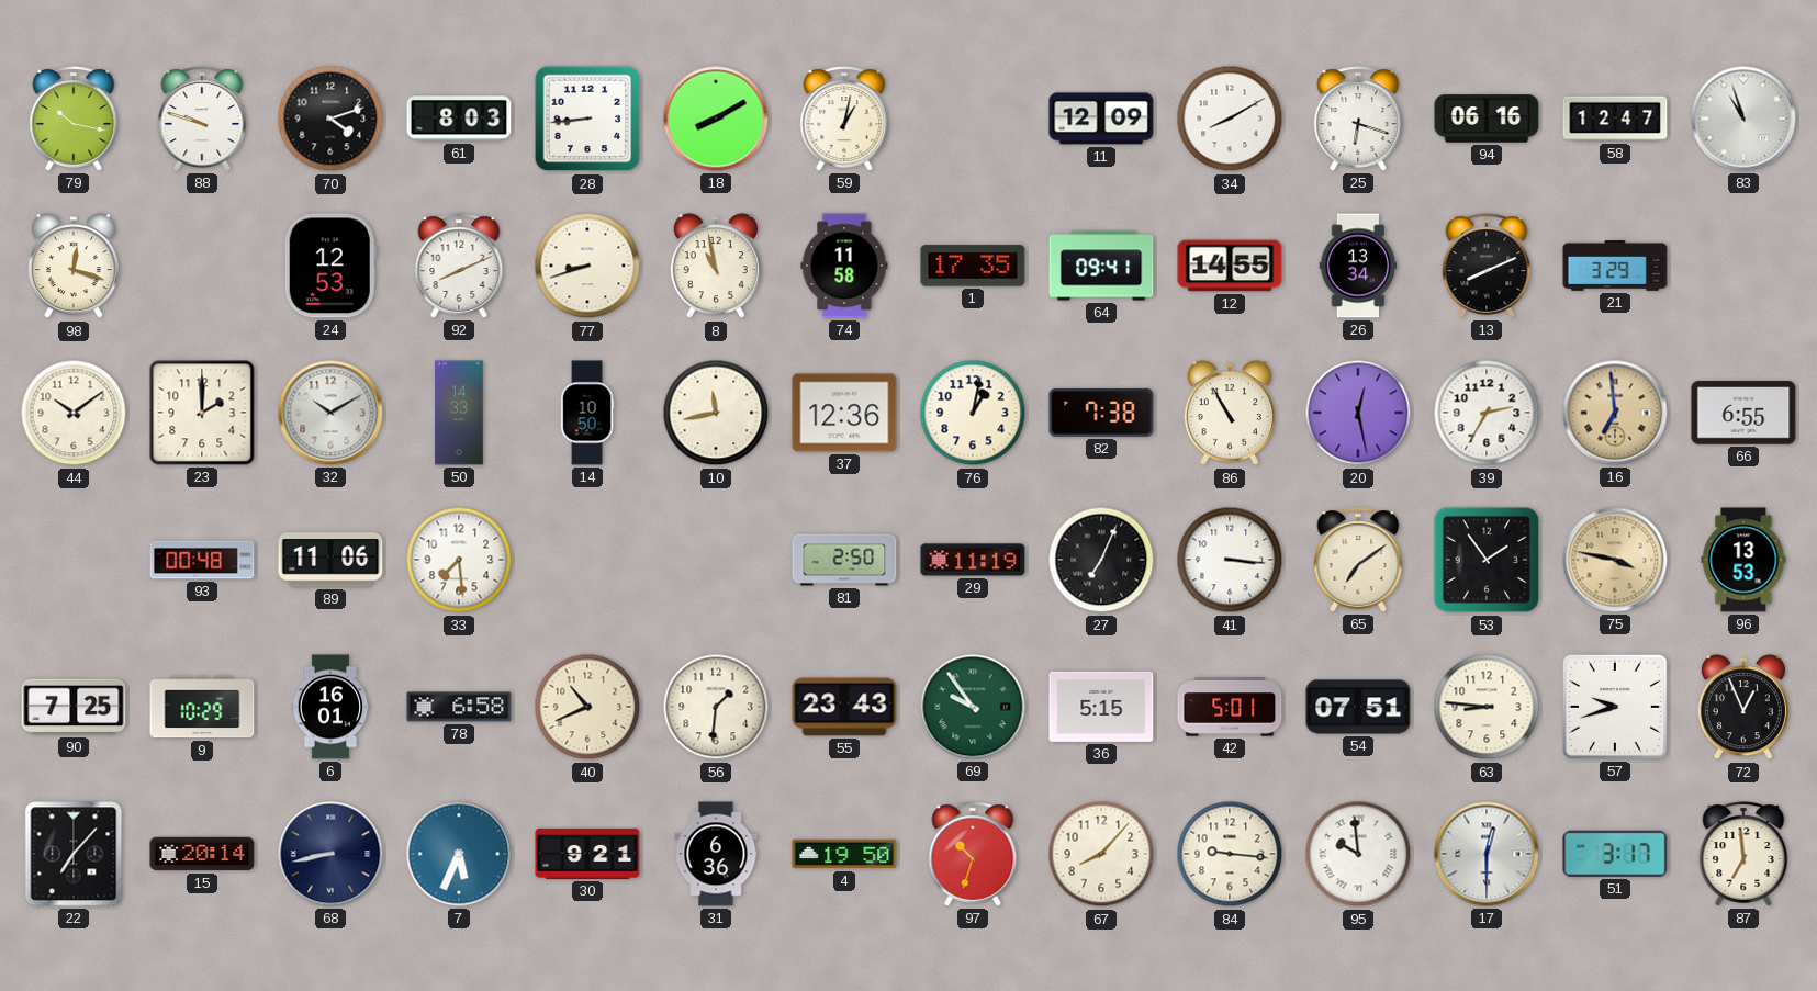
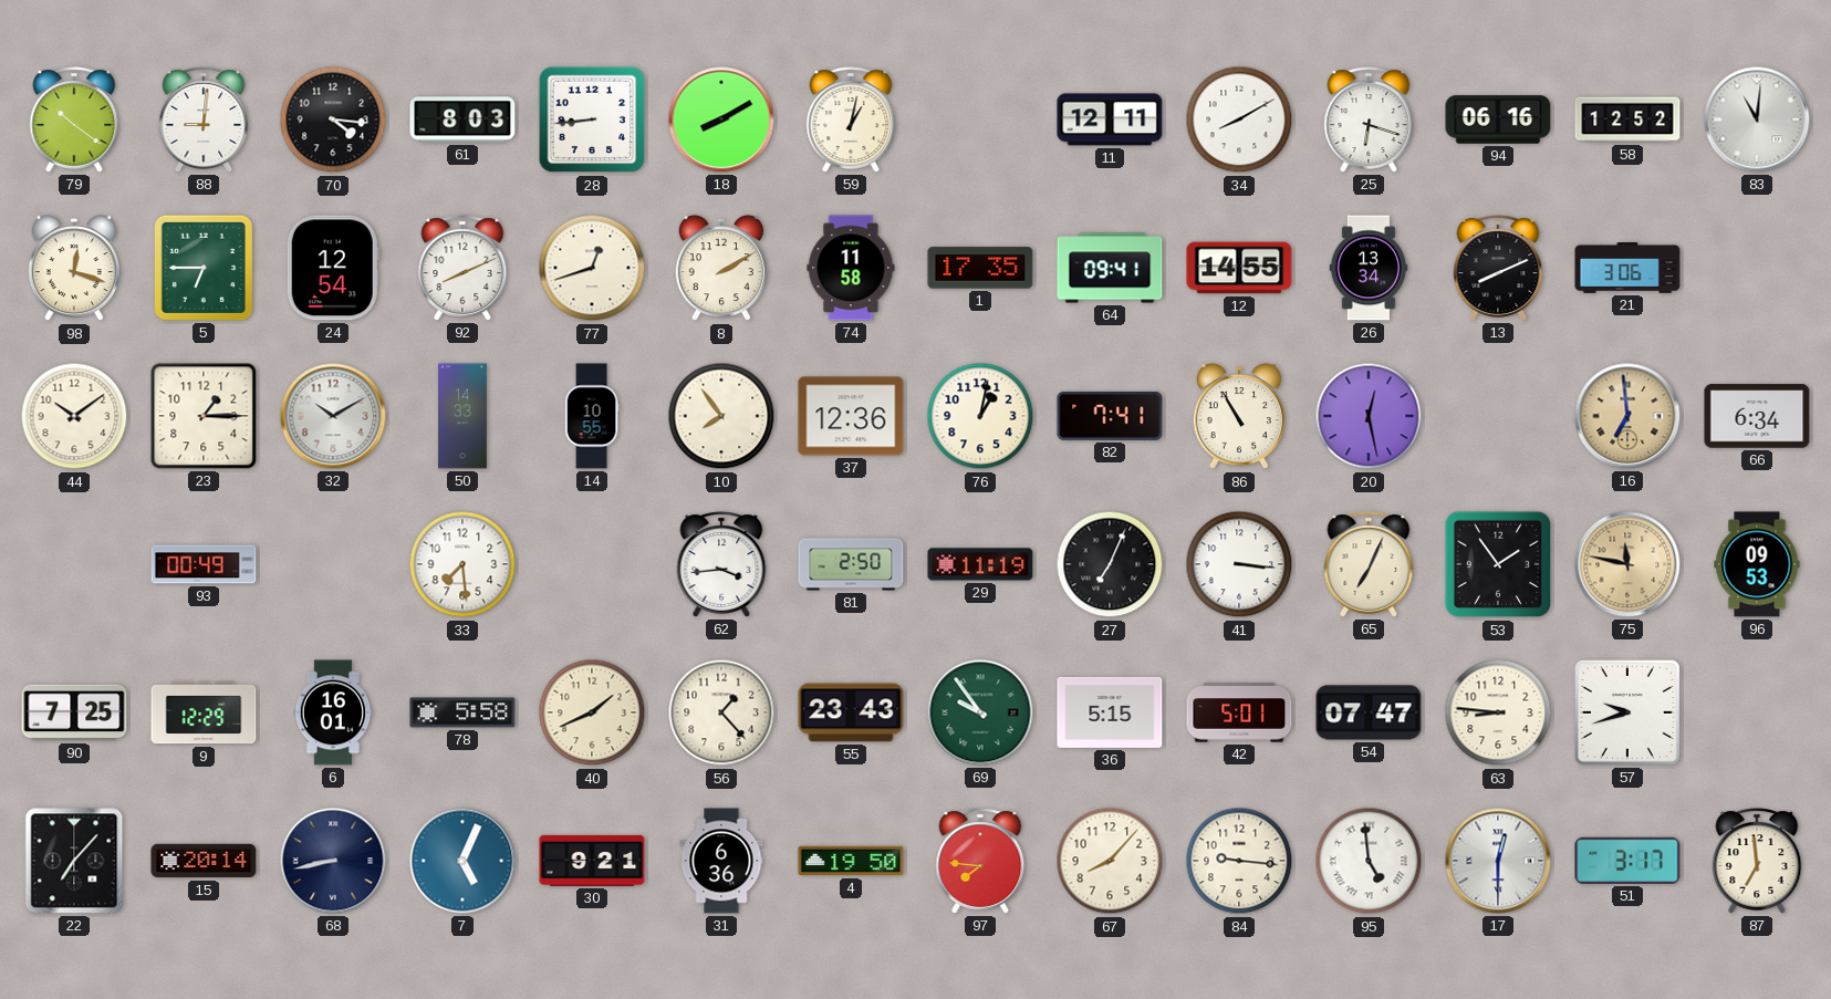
79: 10:17 -> 10:21
88: 9:48 -> 9:01
70: 4:12 -> 4:16
11: 12:09 -> 12:11
58: 12:47 -> 12:52
83: 10:57 -> 11:01
5: none -> 6:45
24: 12:53 -> 12:54
77: 8:42 -> 12:42
8: 10:58 -> 2:10
21: 3:29 -> 3:06
23: 2:00 -> 1:15
14: 10:50 -> 10:55
10: 11:43 -> 7:54
82: 7:38 -> 7:41
39: 2:35 -> none
66: 6:55 -> 6:34
93: 00:48 -> 00:49
89: 11:06 -> none
62: none -> 3:44
65: 7:09 -> 7:04
75: 3:47 -> 11:47
96: 13:53 -> 09:53
9: 10:29 -> 12:29
78: 6:58 -> 5:58
40: 10:41 -> 1:41
56: 1:31 -> 1:23
54: 07:51 -> 07:47
72: 12:56 -> none
7: 5:34 -> 5:04
97: 10:33 -> 7:46
95: 9:59 -> 4:59
